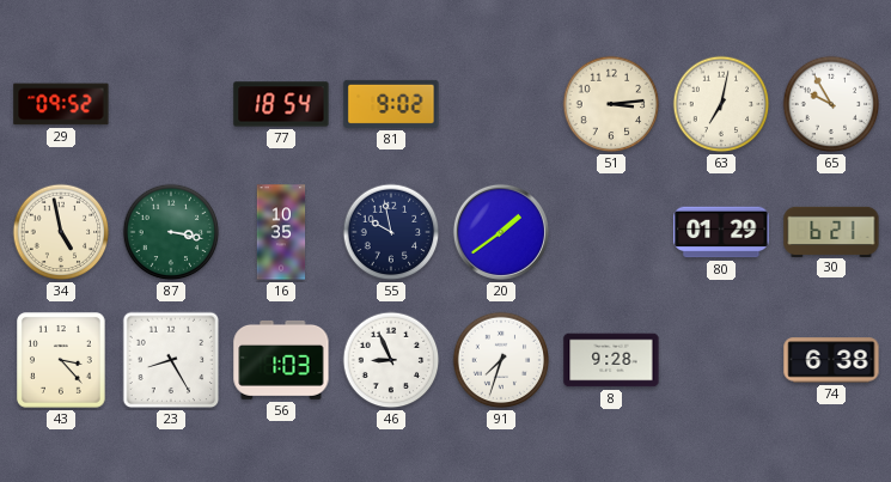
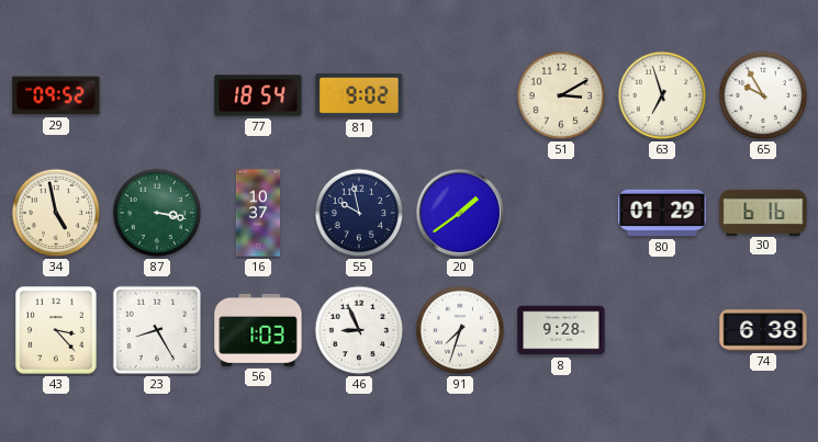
51: 3:14 -> 3:10
63: 7:02 -> 6:57
16: 10:35 -> 10:37
30: 6:21 -> 6:16
